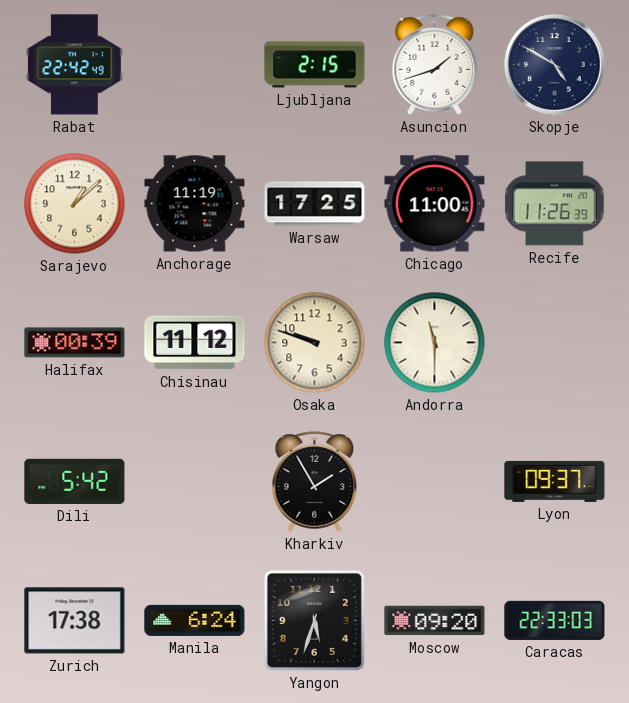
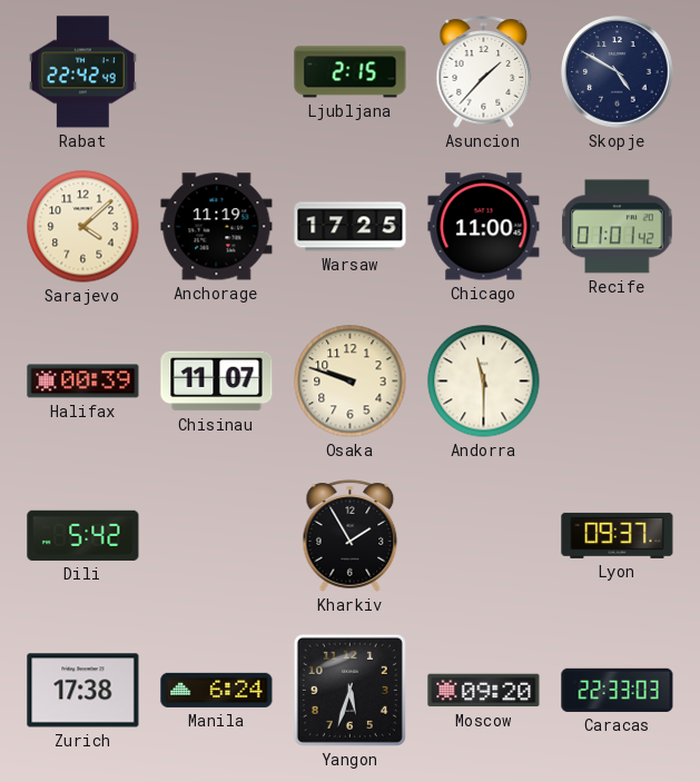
Asuncion: 1:42 -> 1:37
Sarajevo: 1:08 -> 4:08
Recife: 11:26 -> 01:01
Chisinau: 11:12 -> 11:07
